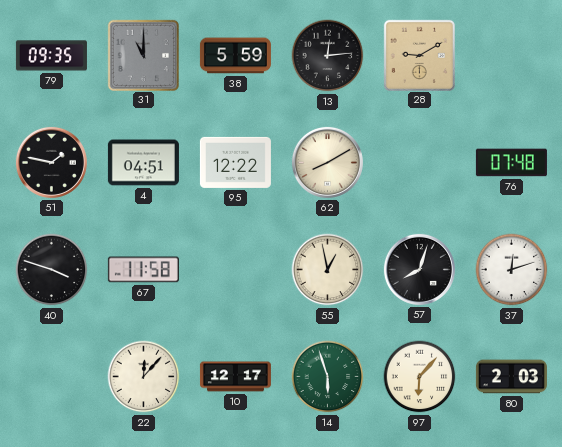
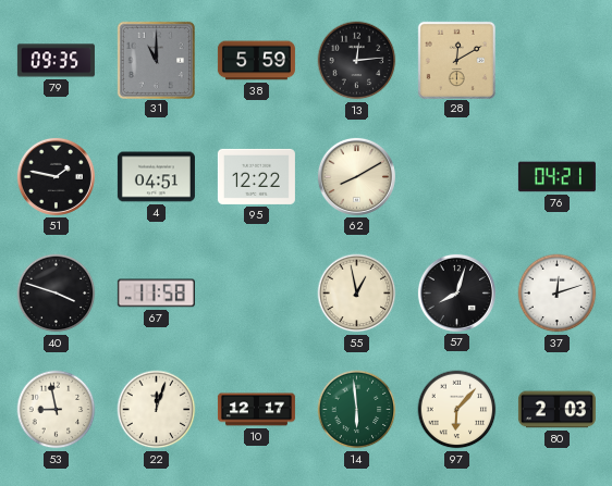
28: 9:10 -> 12:10
76: 07:48 -> 04:21
53: none -> 8:58
22: 12:07 -> 12:03
14: 5:57 -> 5:59
